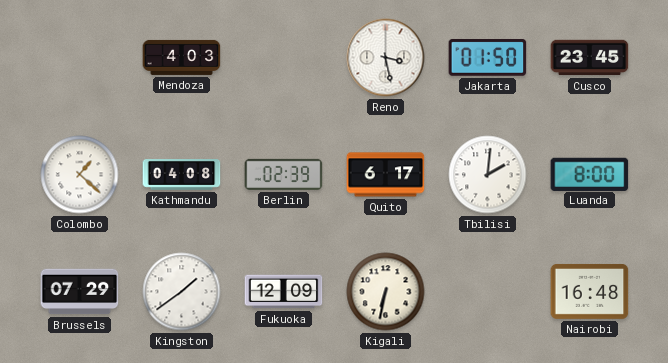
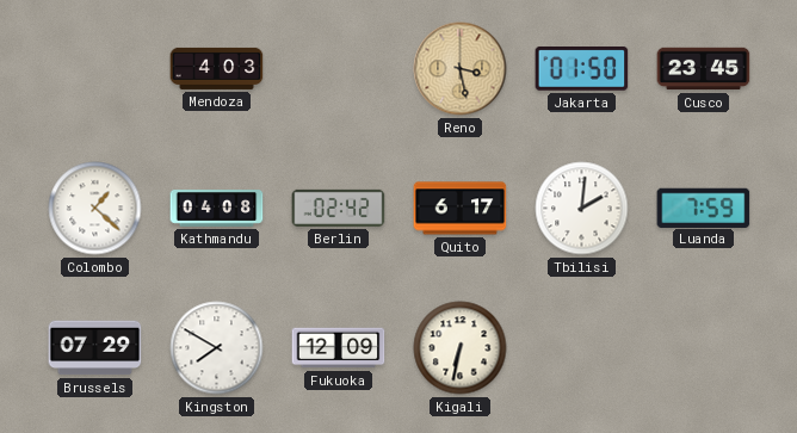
Reno dial: white -> champagne
Berlin: 02:39 -> 02:42
Luanda: 8:00 -> 7:59
Kingston: 1:39 -> 7:50
Nairobi: 16:48 -> none
